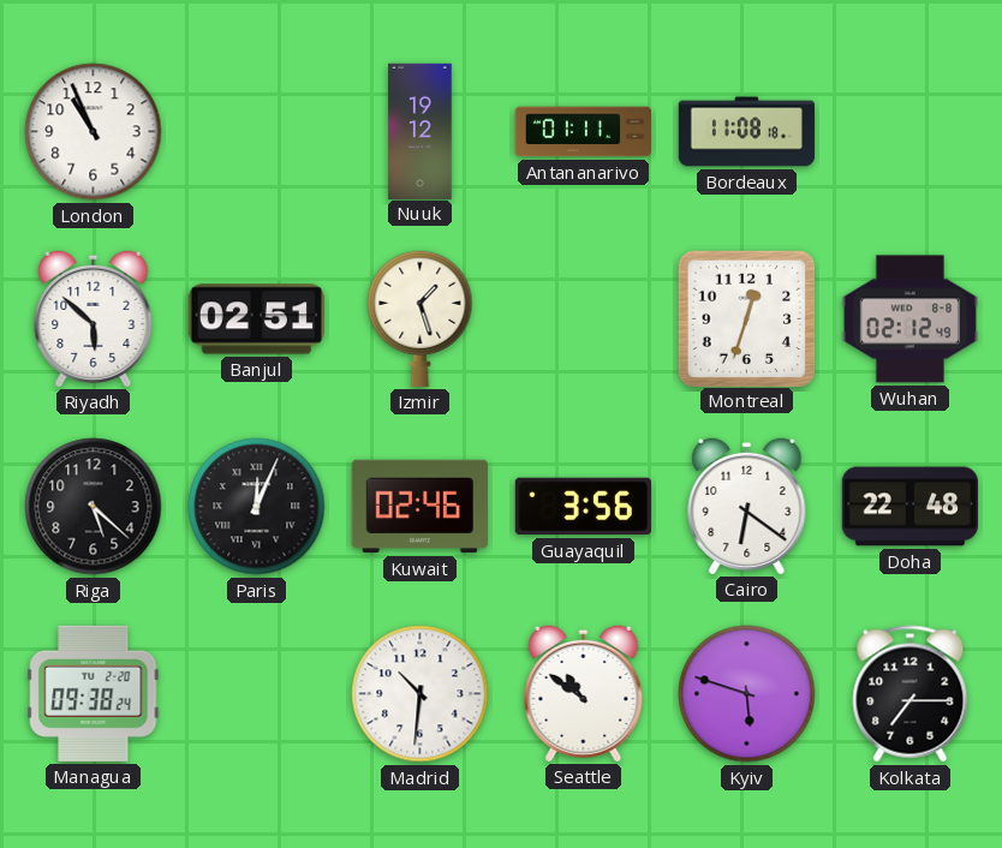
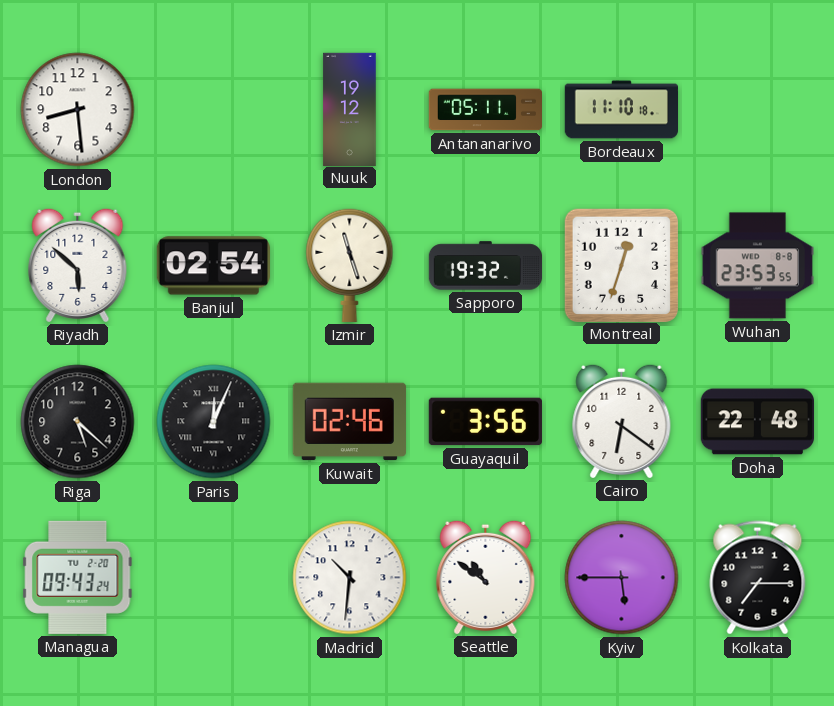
London: 10:56 -> 8:29
Antananarivo: 01:11 -> 05:11
Bordeaux: 11:08 -> 11:10
Banjul: 02:51 -> 02:54
Izmir: 1:27 -> 11:27
Sapporo: none -> 19:32
Wuhan: 02:12 -> 23:53
Managua: 09:38 -> 09:43
Kyiv: 5:48 -> 5:45
